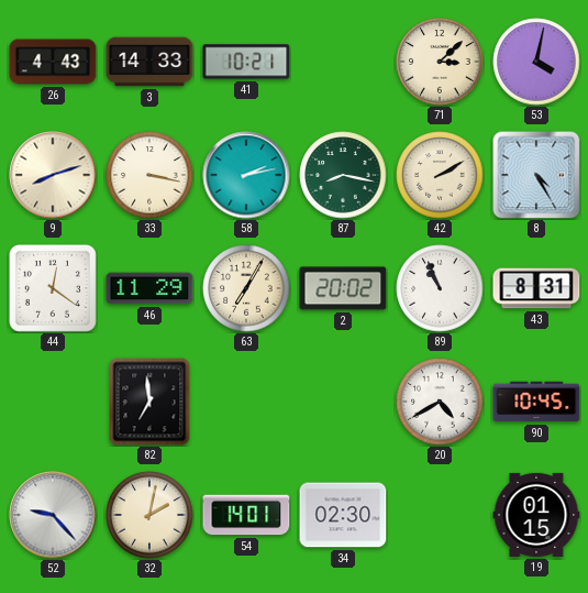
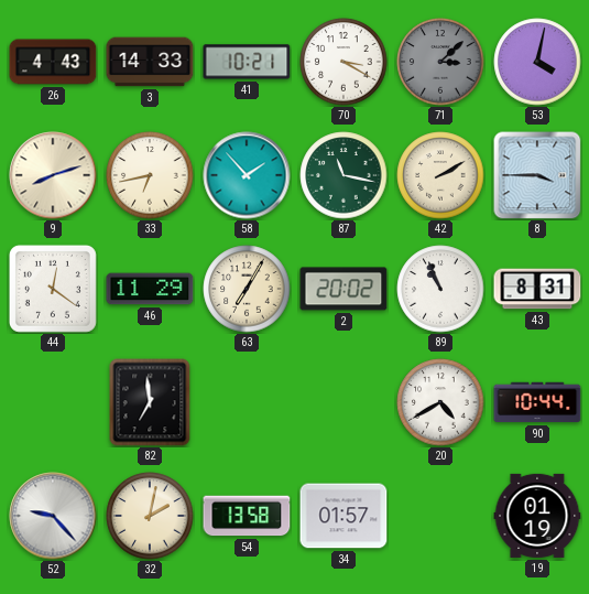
70: none -> 3:20
71 dial: cream -> grey
33: 3:17 -> 6:43
58: 2:13 -> 1:53
87: 8:17 -> 11:17
8: 4:25 -> 3:45
90: 10:45 -> 10:44
54: 14:01 -> 13:58
34: 02:30 -> 01:57
19: 01:15 -> 01:19
